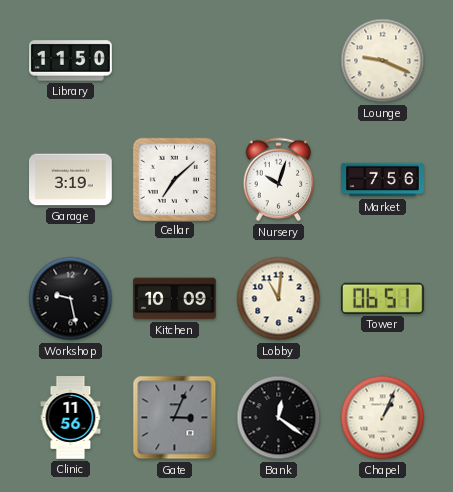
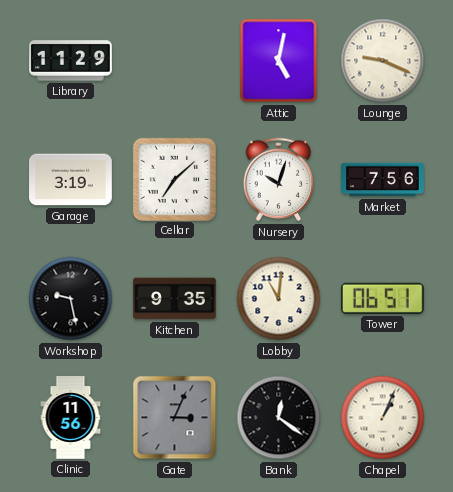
Library: 11:50 -> 11:29
Attic: none -> 5:02
Kitchen: 10:09 -> 9:35
